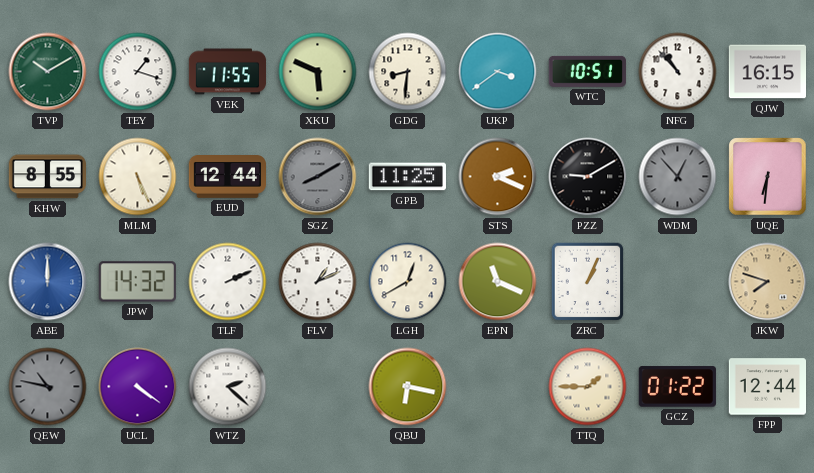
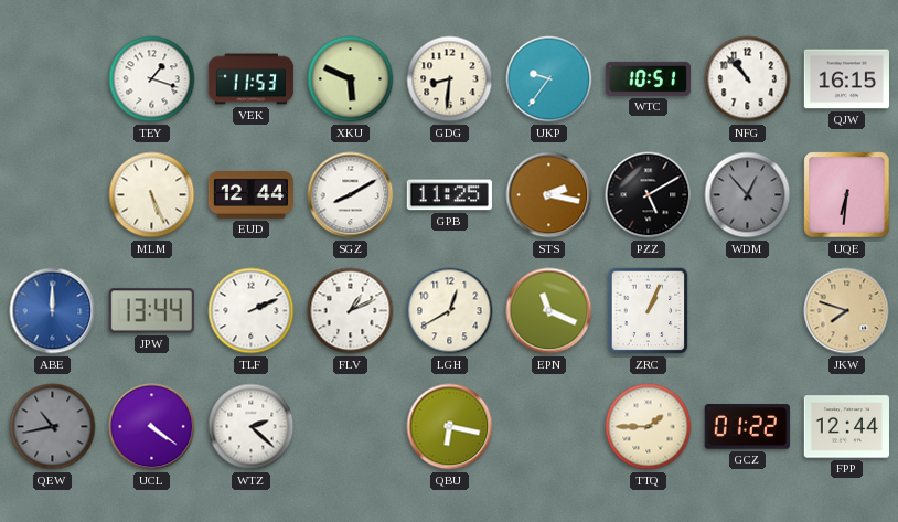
TVP: 10:10 -> none
VEK: 11:55 -> 11:53
UKP: 3:39 -> 9:36
KHW: 8:55 -> none
SGZ dial: grey -> white
STS: 2:19 -> 2:17
PZZ: 9:10 -> 5:10
JPW: 14:32 -> 13:44
QEW: 10:47 -> 10:43
